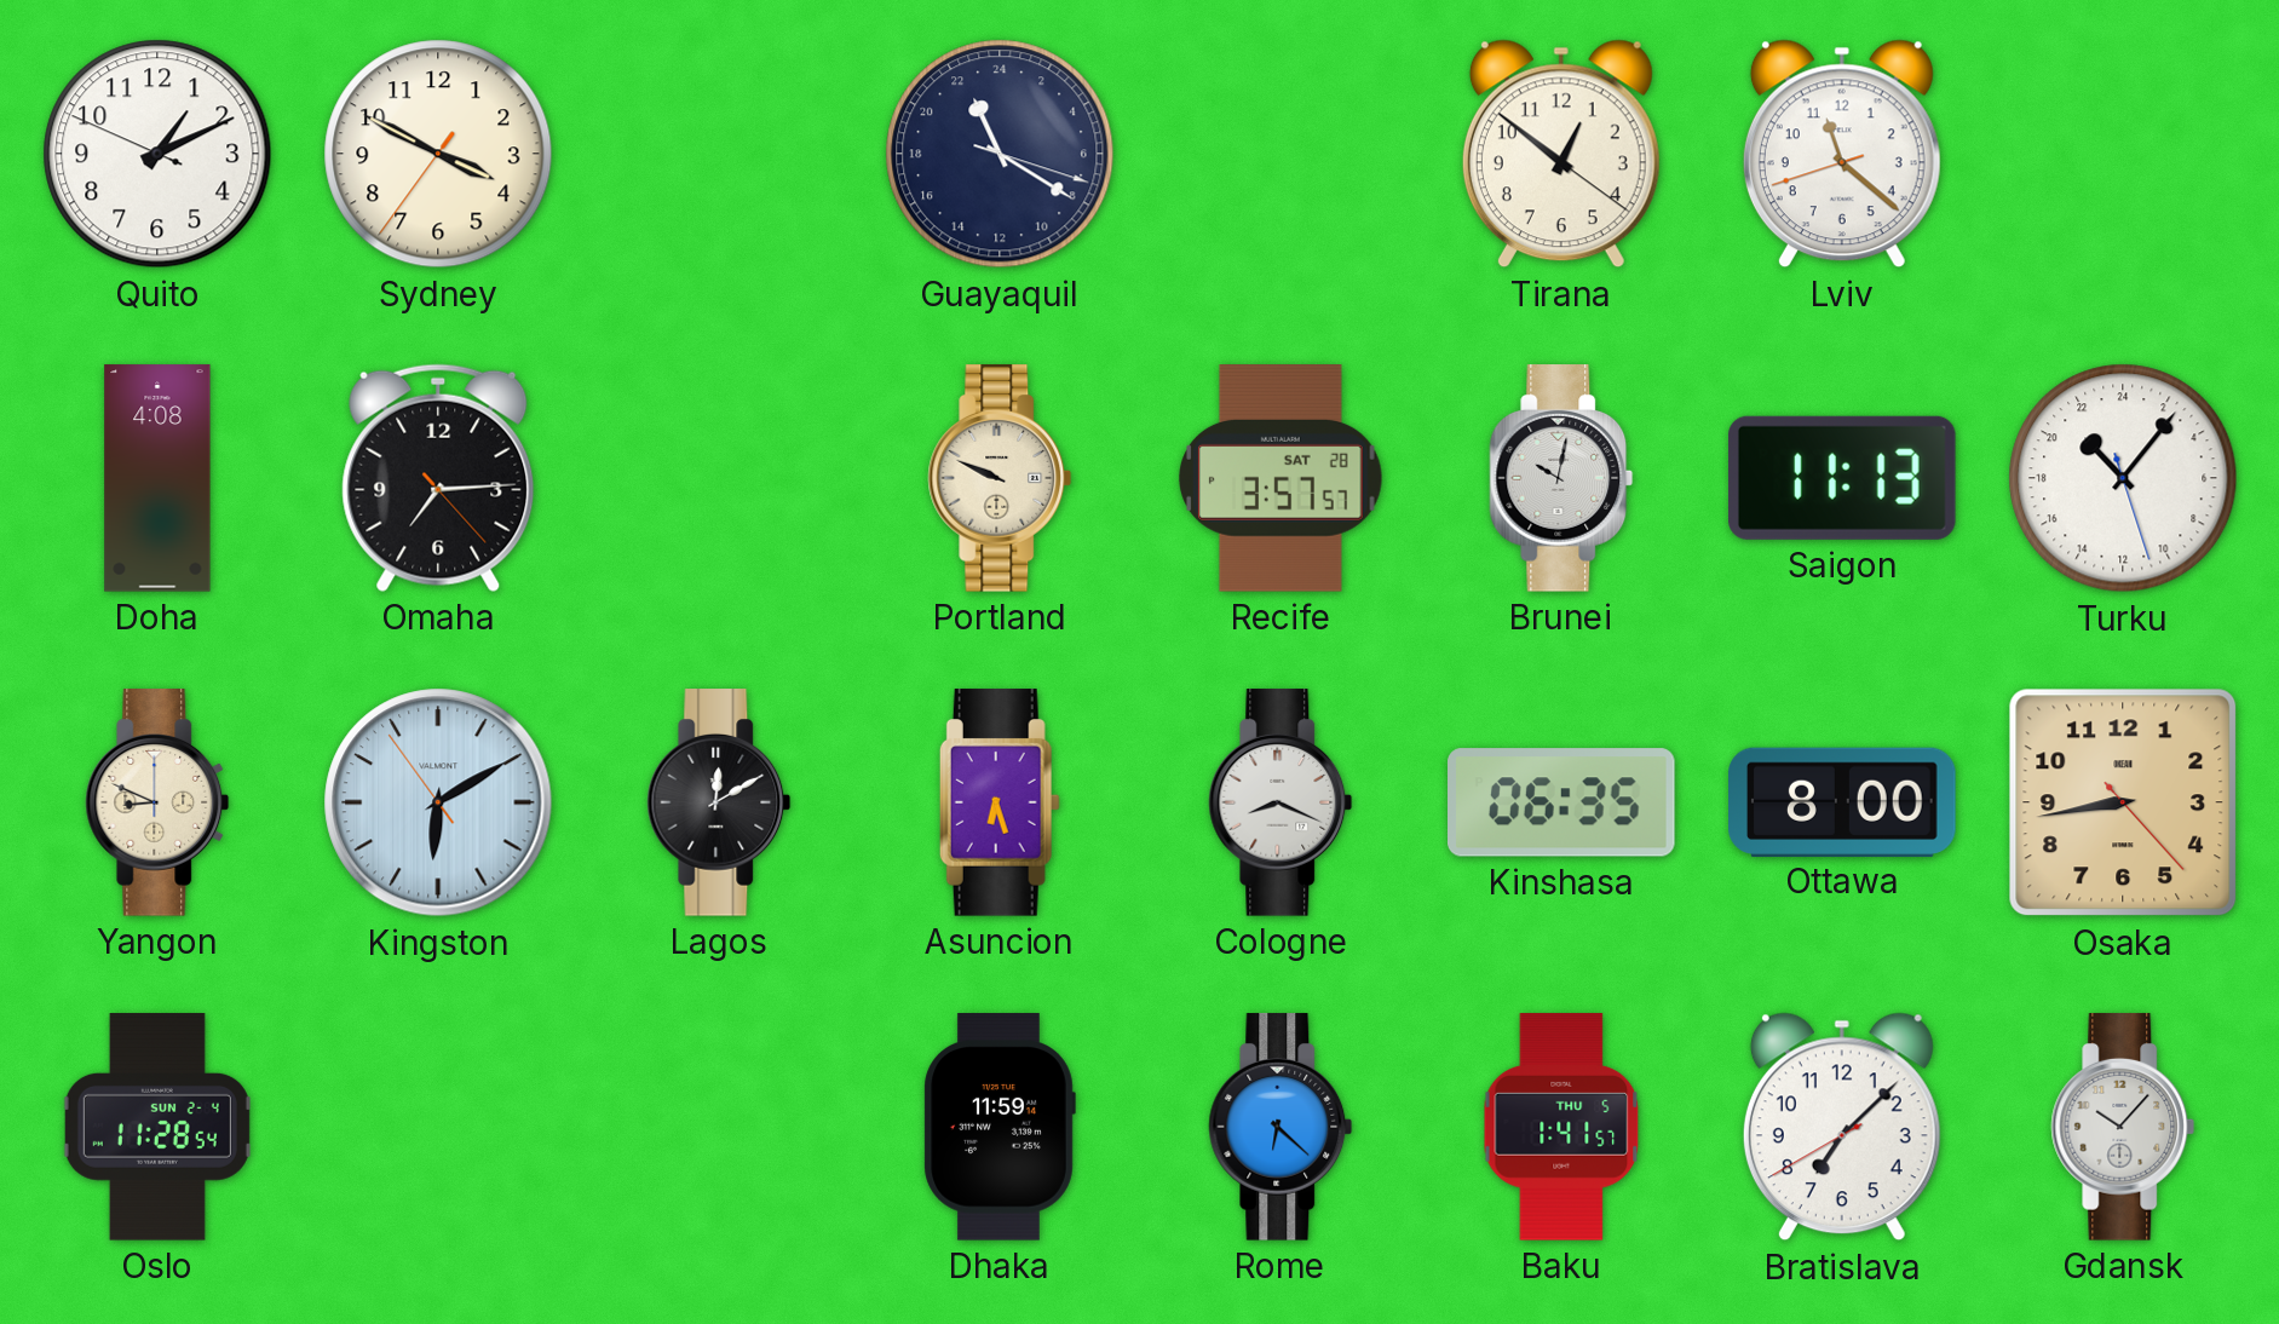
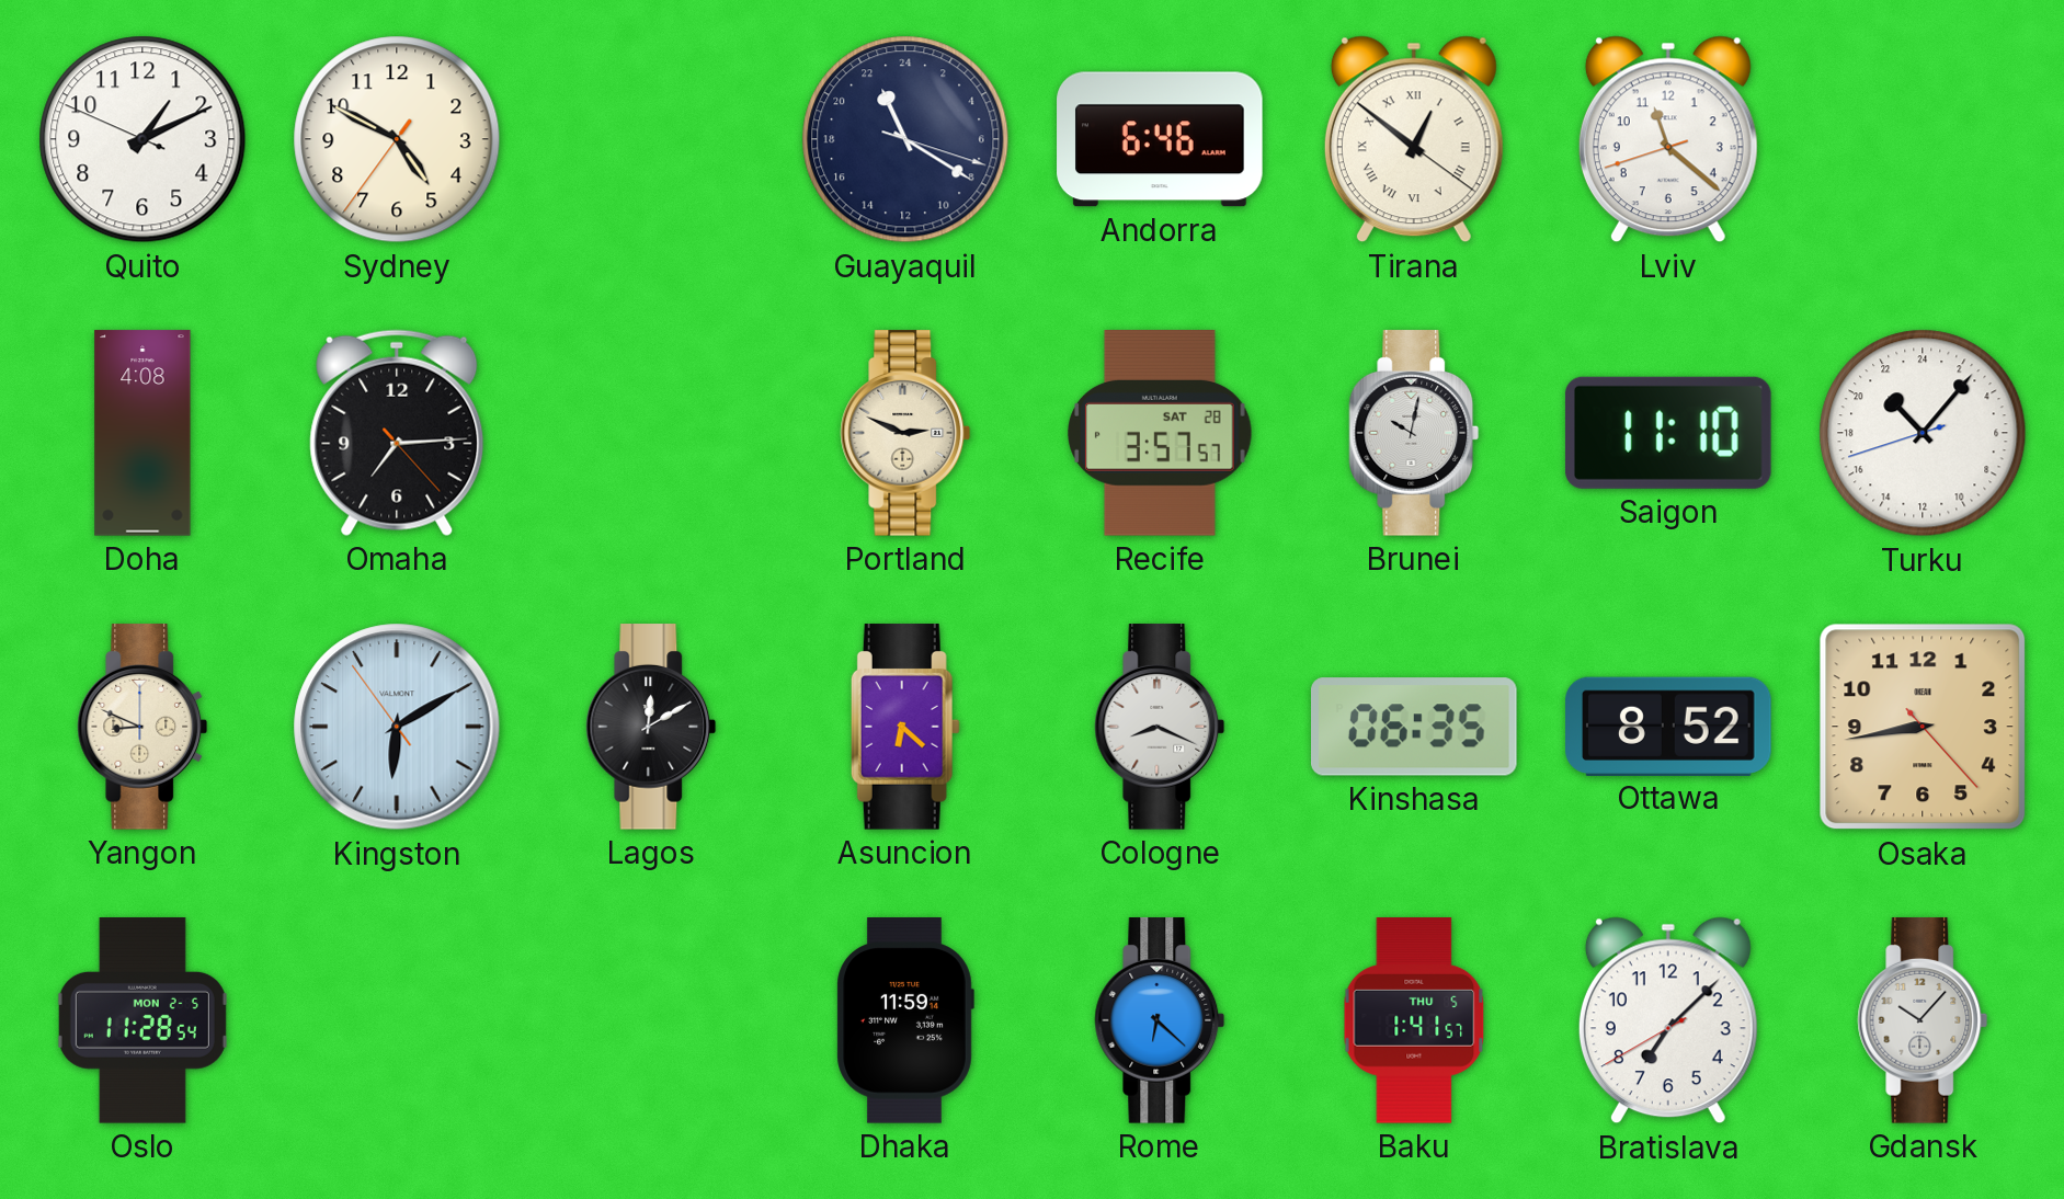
Sydney: 3:49 -> 4:49
Andorra: none -> 6:46
Tirana numerals: Arabic -> Roman
Portland: 9:49 -> 2:49
Saigon: 11:13 -> 11:10
Turku: 21:06:27 -> 21:06:42
Asuncion: 6:27 -> 6:22
Ottawa: 8:00 -> 8:52
Oslo date: SUN 2-4 -> MON 2-5
